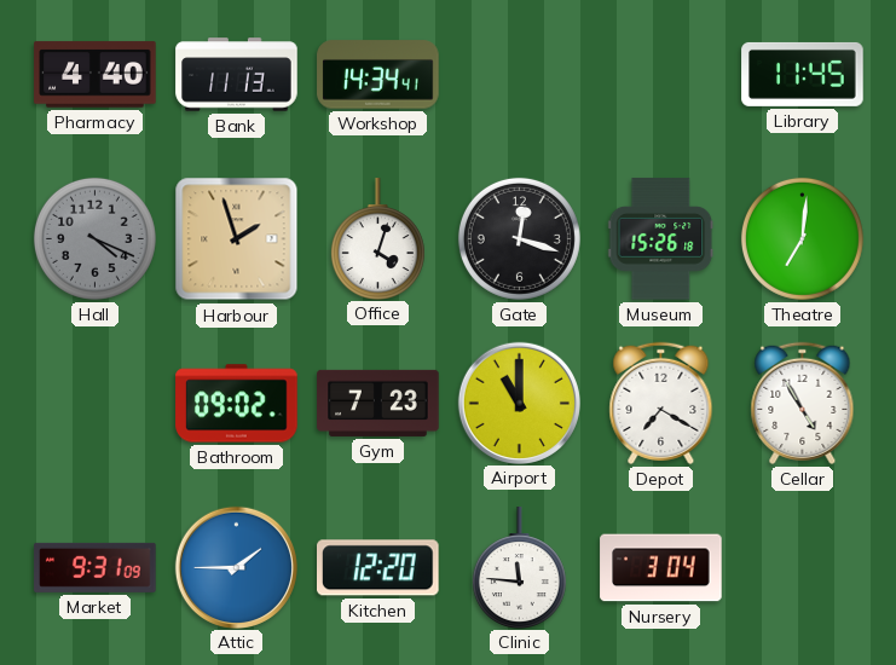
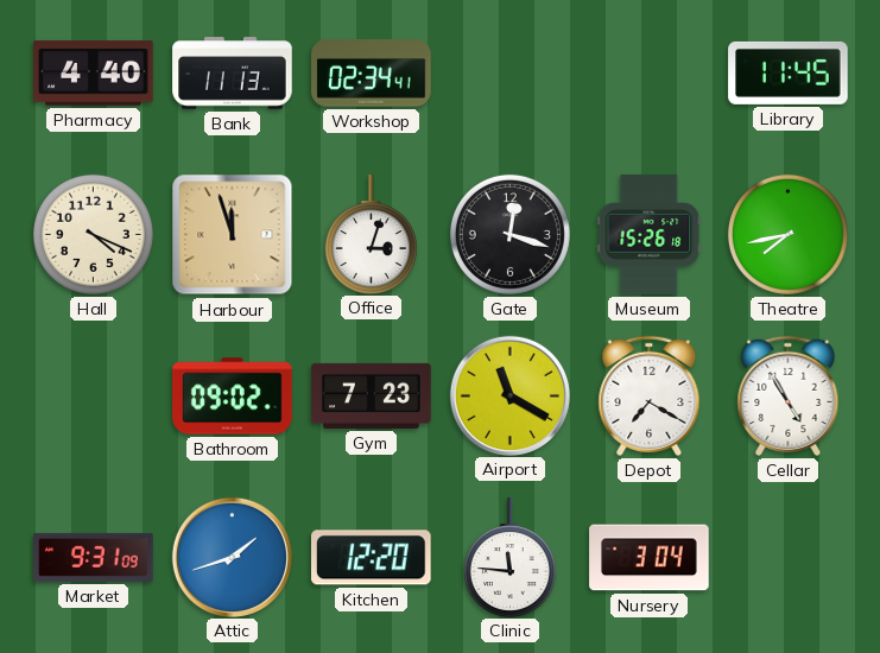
Workshop: 14:34 -> 02:34
Hall dial: grey -> cream
Harbour: 1:57 -> 11:57
Office: 4:03 -> 3:03
Theatre: 7:01 -> 7:43
Airport: 11:00 -> 11:20
Attic: 1:45 -> 1:42
